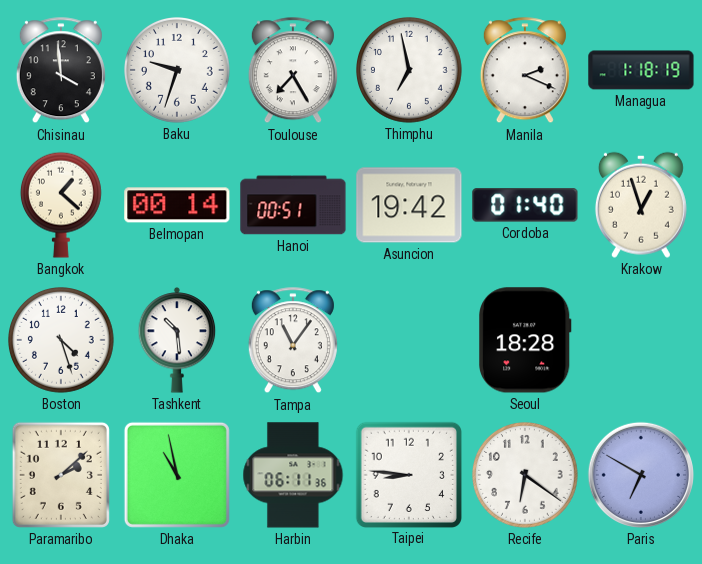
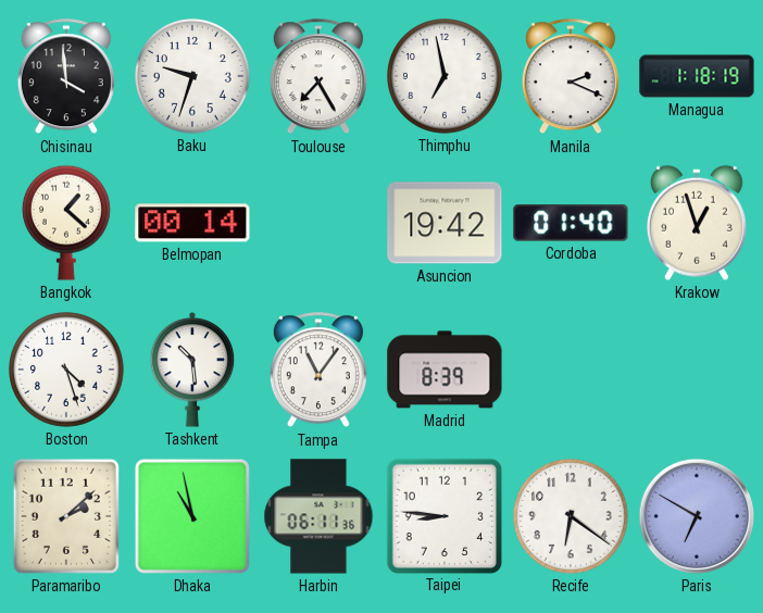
Hanoi: 00:51 -> none
Madrid: none -> 8:39
Seoul: 18:28 -> none
